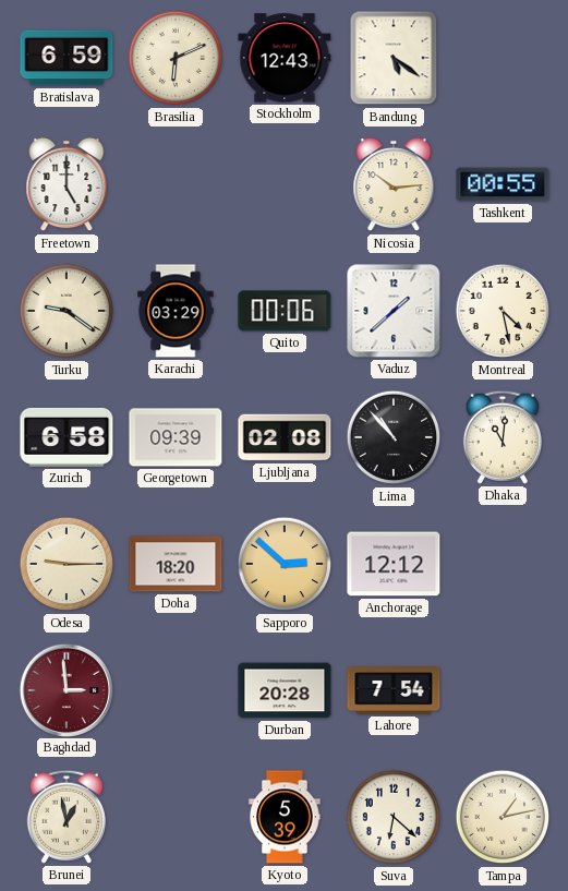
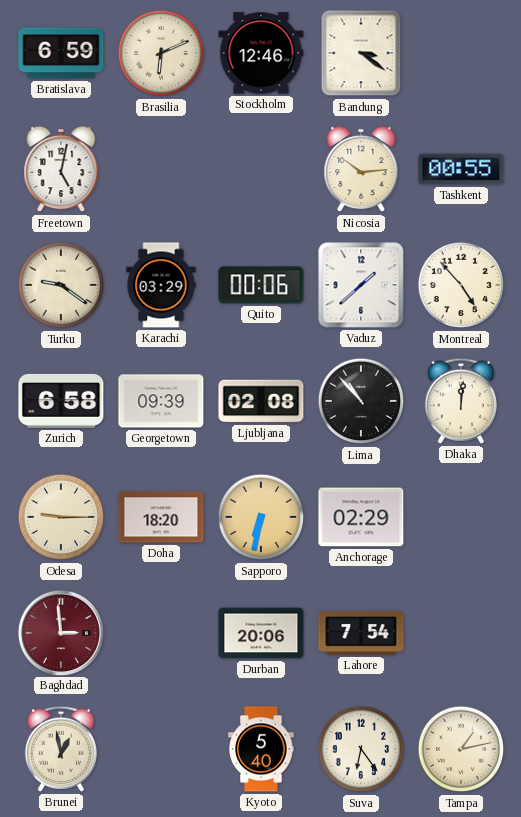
Stockholm: 12:43 -> 12:46
Bandung: 5:21 -> 3:21
Freetown: 5:00 -> 5:02
Montreal: 4:28 -> 4:53
Dhaka: 11:01 -> 12:01
Sapporo: 2:52 -> 6:32
Anchorage: 12:12 -> 02:29
Durban: 20:28 -> 20:06
Kyoto: 5:39 -> 5:40
Suva: 6:22 -> 6:24
